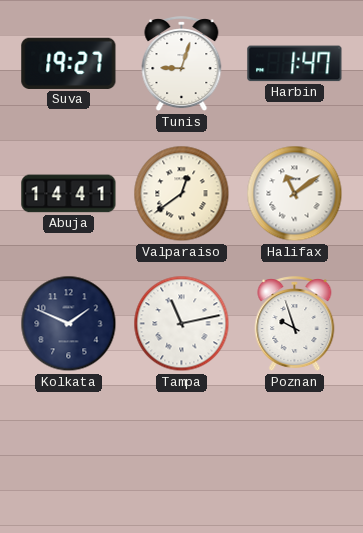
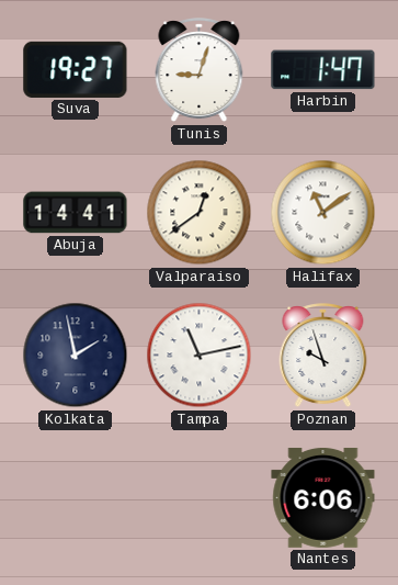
Kolkata: 1:49 -> 1:58
Nantes: none -> 6:06
